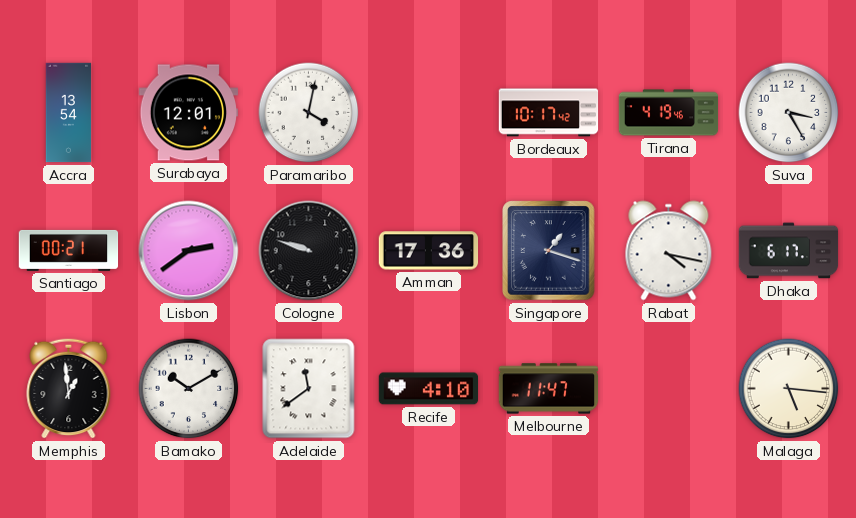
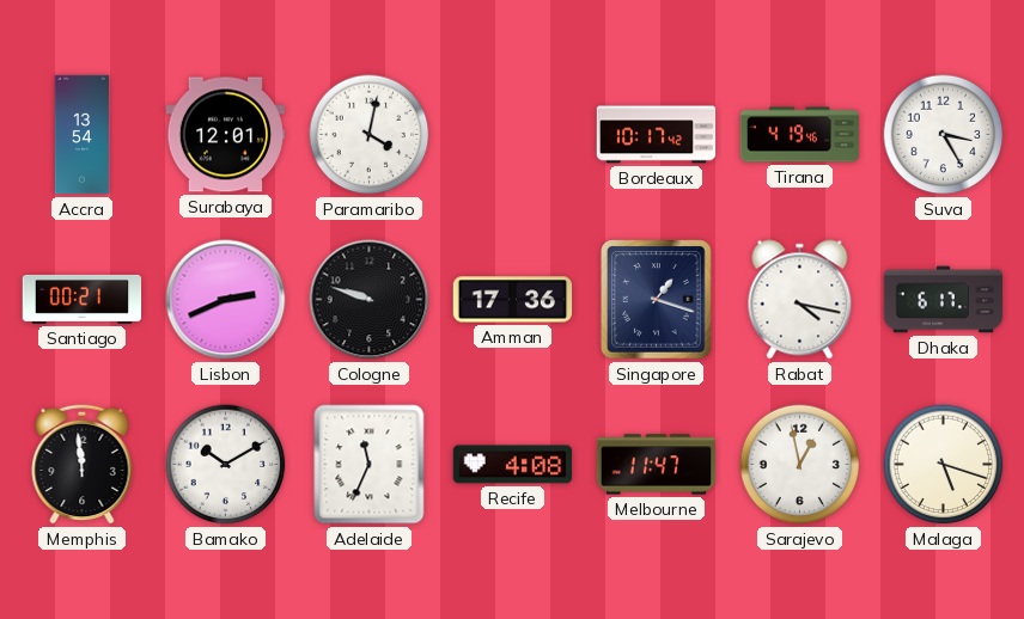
Lisbon: 2:39 -> 2:41
Memphis: 12:59 -> 11:59
Adelaide: 11:39 -> 11:34
Recife: 4:10 -> 4:08
Sarajevo: none -> 12:58
Malaga: 5:16 -> 5:18
